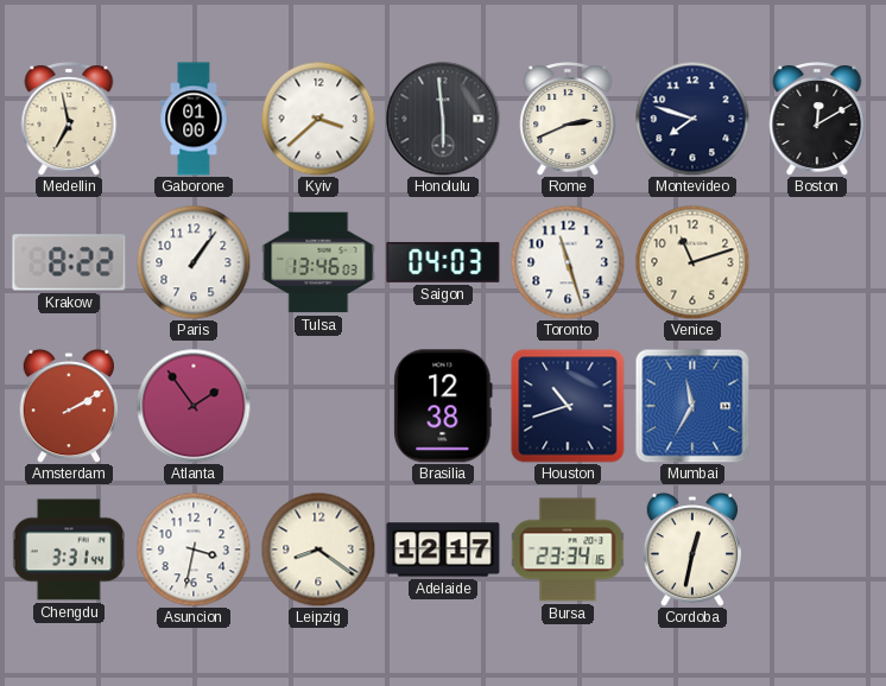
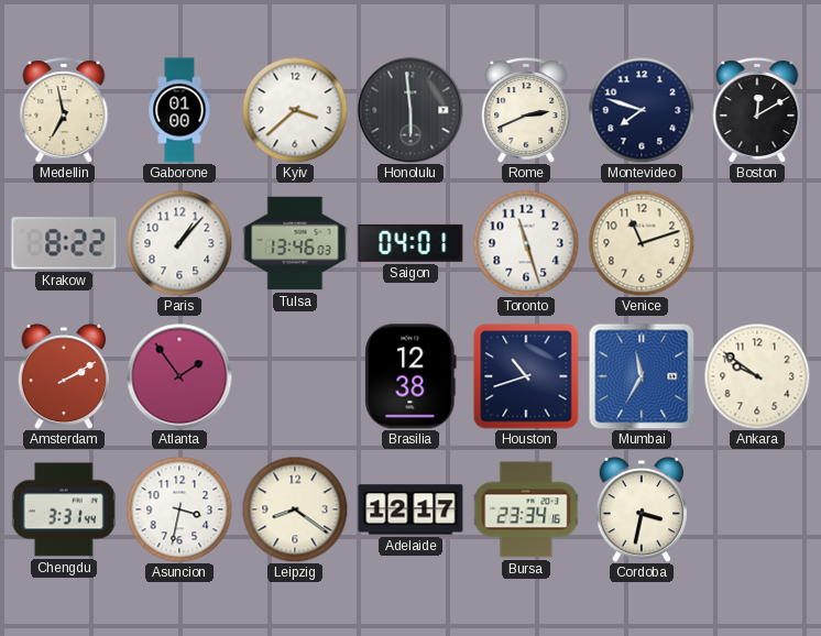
Paris: 1:06 -> 1:07
Saigon: 04:03 -> 04:01
Ankara: none -> 9:51
Cordoba: 12:32 -> 3:32
